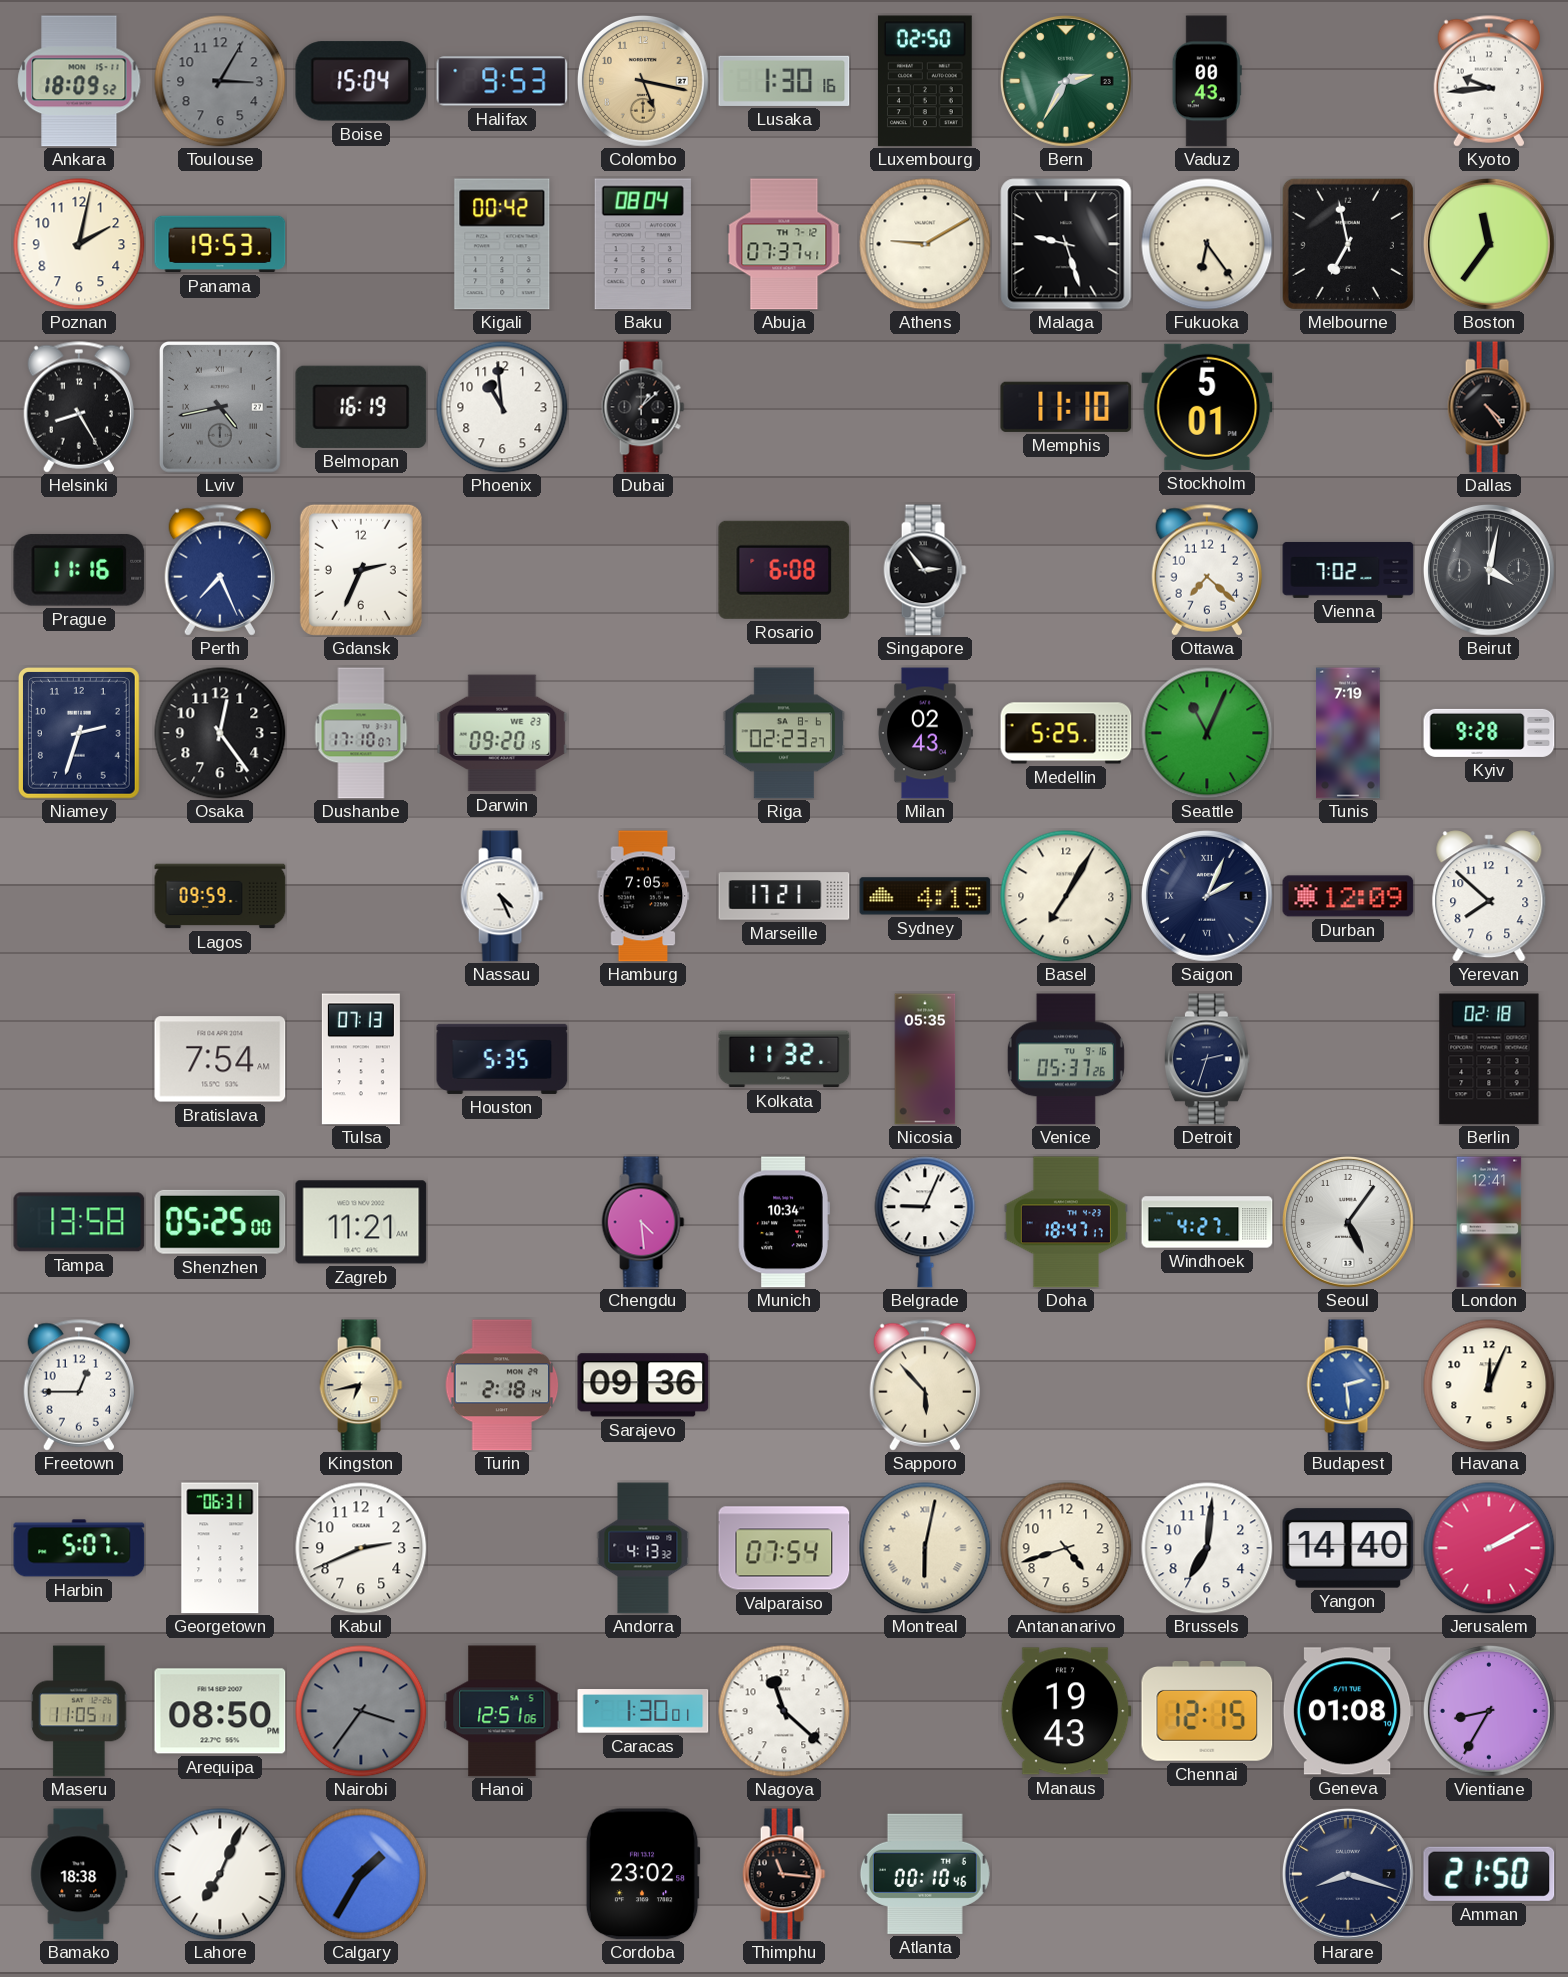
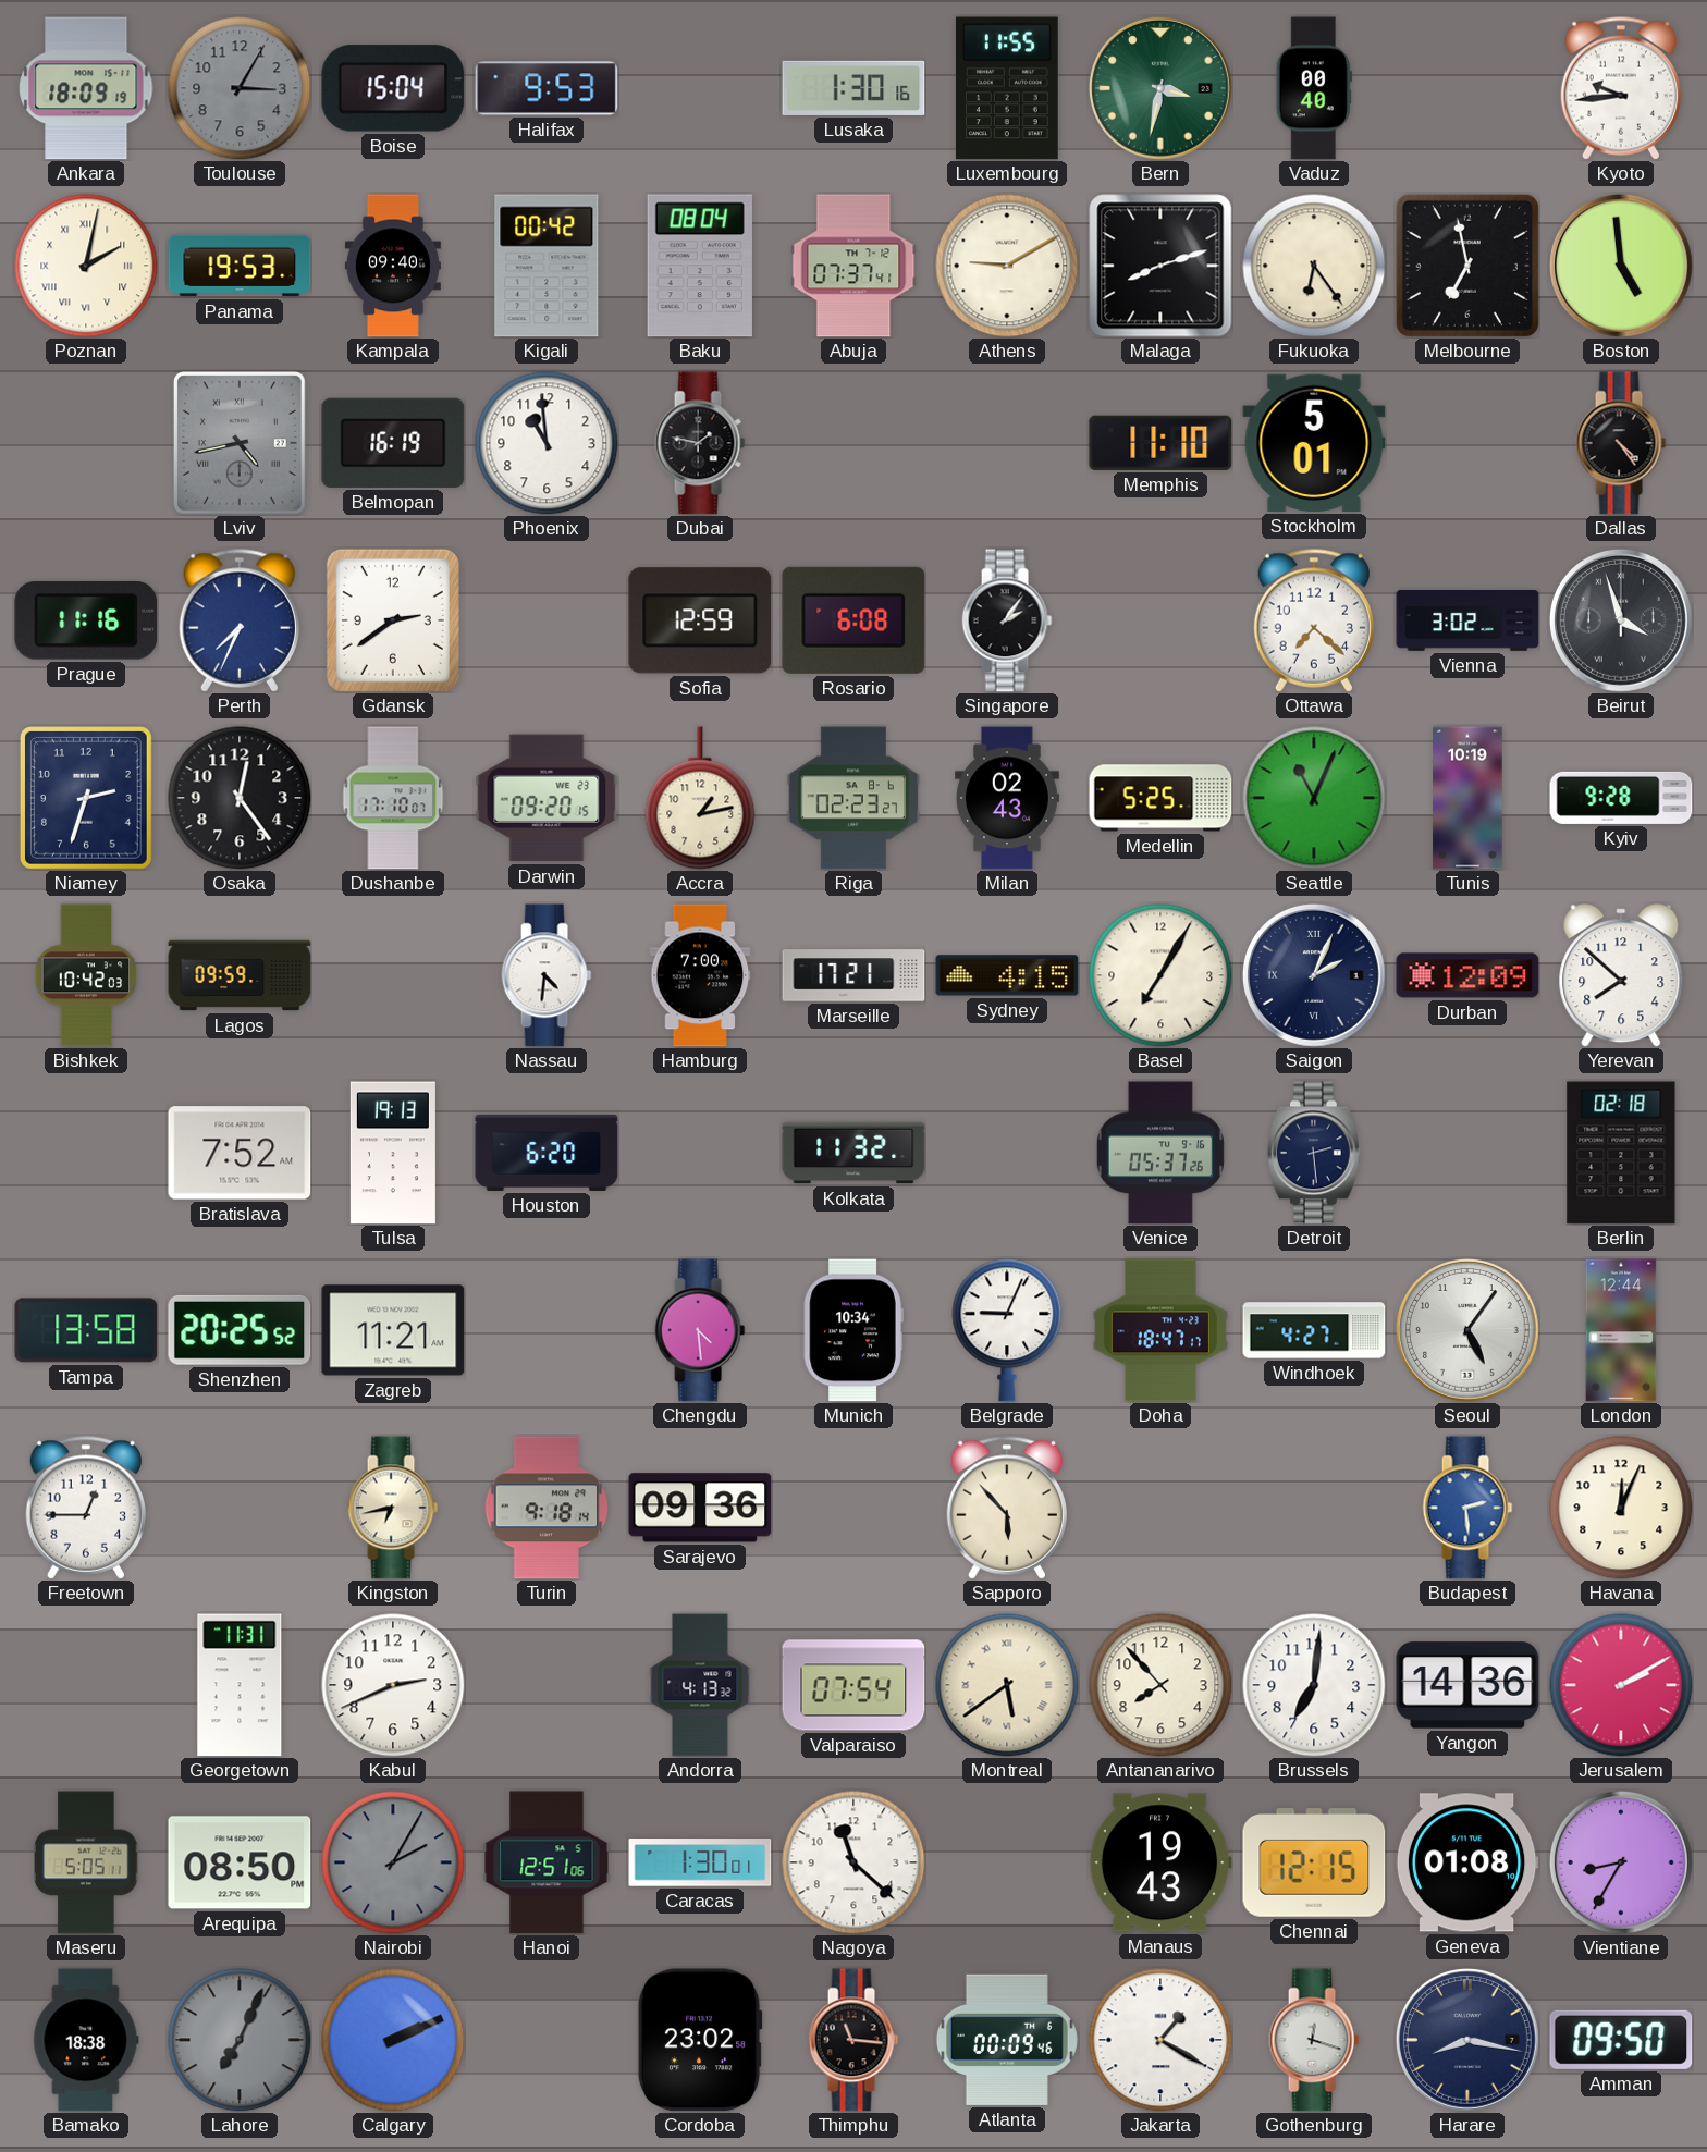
Ankara: 18:09:52 -> 18:09:19
Colombo: 5:17 -> none
Luxembourg: 02:50 -> 11:55
Bern: 2:35 -> 3:32
Vaduz: 00:43 -> 00:40
Poznan numerals: Arabic -> Roman
Kampala: none -> 09:40
Malaga: 9:27 -> 8:12
Boston: 11:36 -> 4:59
Helsinki: 8:25 -> none
Dubai: 1:08 -> 1:47
Perth: 7:26 -> 7:34
Gdansk: 2:34 -> 2:39
Sofia: none -> 12:59
Singapore: 2:54 -> 2:06
Vienna: 7:02 -> 3:02
Beirut: 4:02 -> 3:57
Accra: none -> 1:13
Tunis: 7:19 -> 10:19
Bishkek: none -> 10:42
Nassau: 4:26 -> 4:31
Hamburg: 7:05 -> 7:00
Bratislava: 7:54 -> 7:52
Tulsa: 07:13 -> 19:13
Houston: 5:35 -> 6:20
Nicosia: 05:35 -> none
Detroit: 2:33 -> 2:29
Shenzhen: 05:25 -> 20:25
London: 12:41 -> 12:44
Turin: 2:18 -> 9:18
Harbin: 5:07 -> none
Georgetown: 06:31 -> 11:31
Montreal: 6:02 -> 5:39
Antananarivo: 4:42 -> 7:53
Yangon: 14:40 -> 14:36
Maseru: 11:05 -> 5:05
Nairobi: 3:36 -> 2:05
Lahore dial: white -> grey
Calgary: 1:35 -> 2:11
Atlanta: 00:10 -> 00:09
Jakarta: none -> 1:20
Gothenburg: none -> 12:18
Harare: 8:18 -> 8:17
Amman: 21:50 -> 09:50
